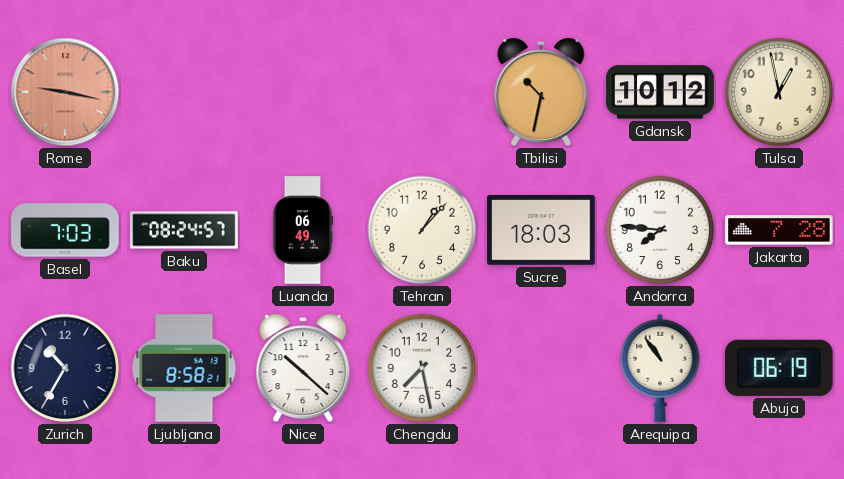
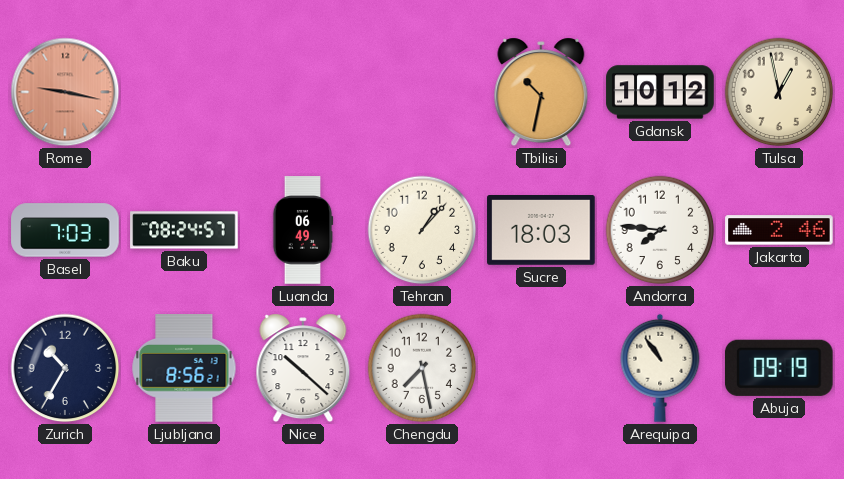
Jakarta: 7:28 -> 2:46
Ljubljana: 8:58 -> 8:56
Abuja: 06:19 -> 09:19
